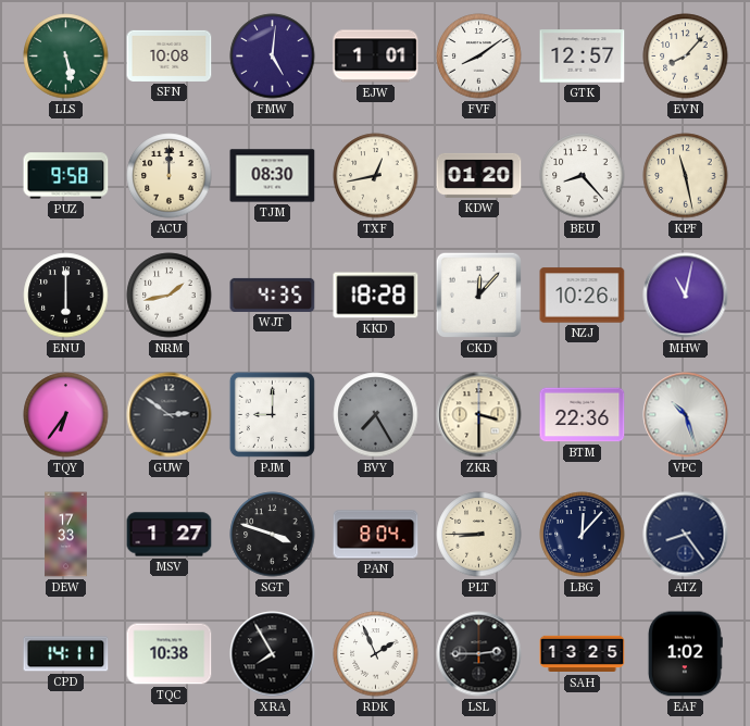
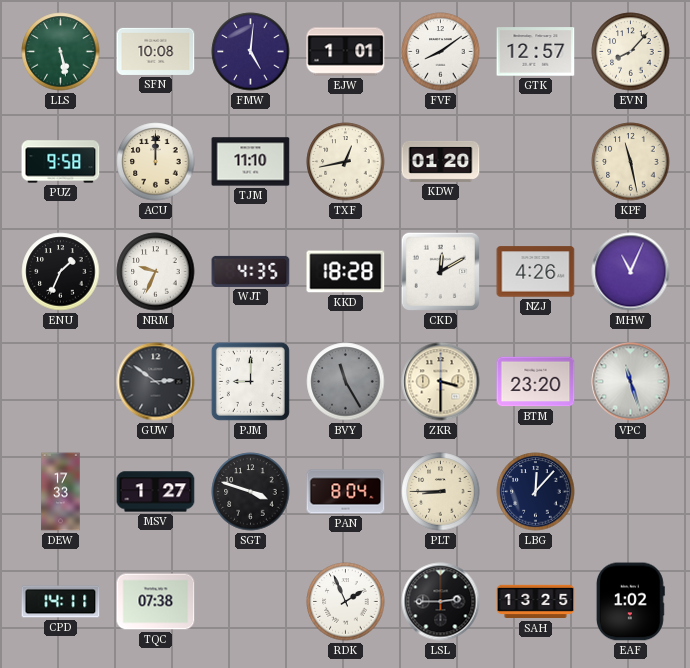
TJM: 08:30 -> 11:10
BEU: 8:23 -> none
ENU: 6:00 -> 1:34
NRM: 1:43 -> 9:34
CKD: 12:07 -> 12:10
NZJ: 10:26 -> 4:26
MHW: 11:02 -> 11:04
TQY: 6:36 -> none
BVY: 7:25 -> 11:25
BTM: 22:36 -> 23:20
VPC: 10:27 -> 11:27
ATZ: 8:24 -> none
TQC: 10:38 -> 07:38
XRA: 7:55 -> none
